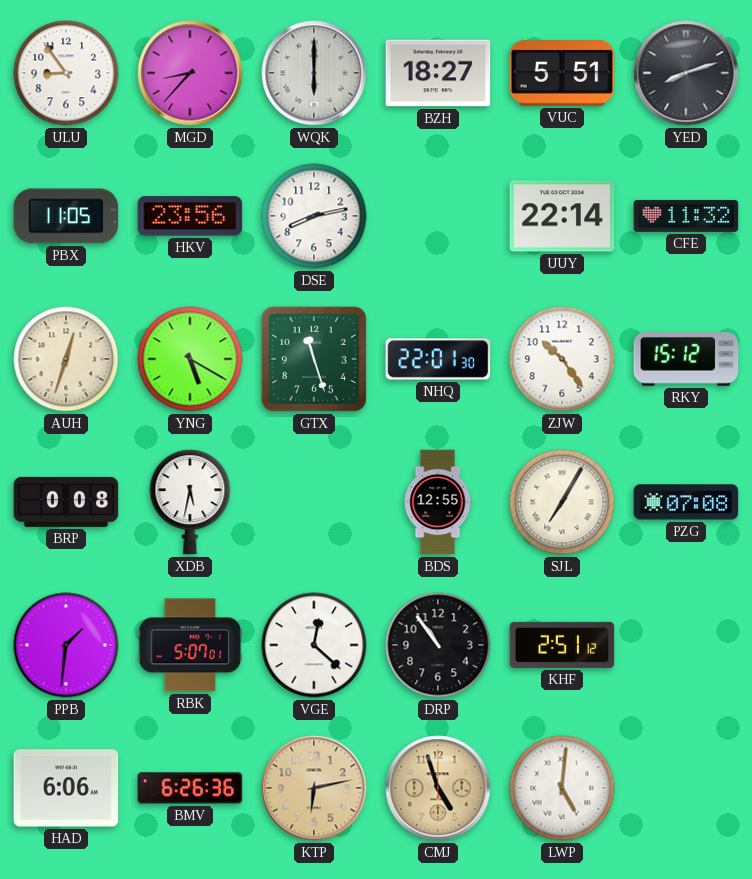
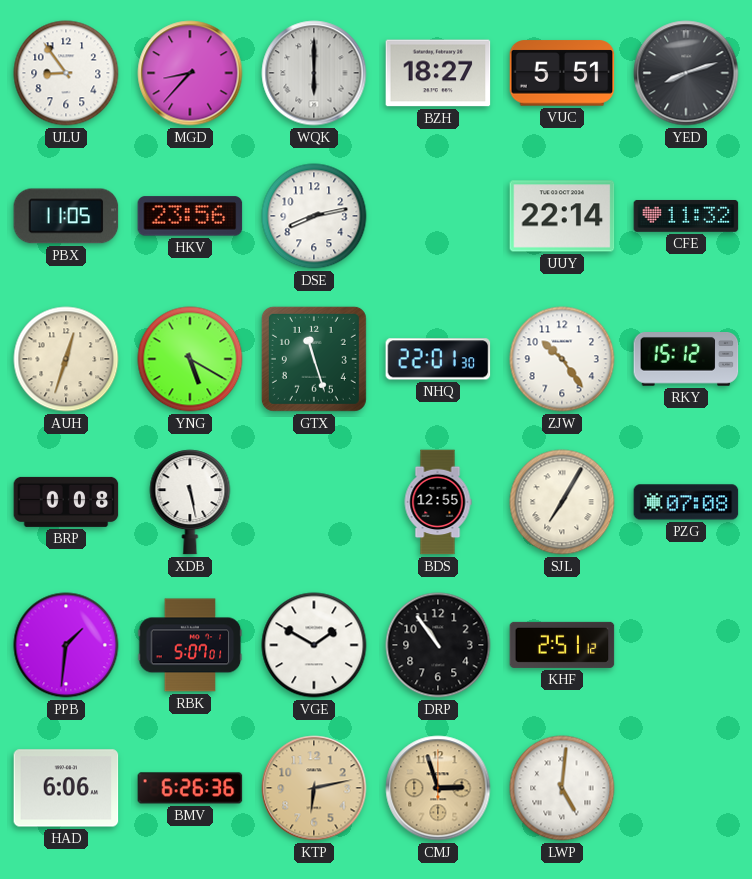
XDB: 5:32 -> 5:28
VGE: 12:22 -> 1:50
CMJ: 4:57 -> 2:57
